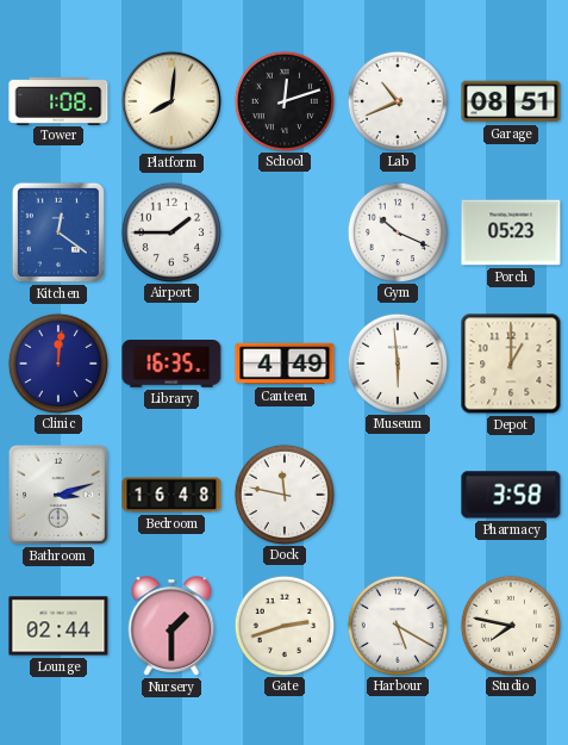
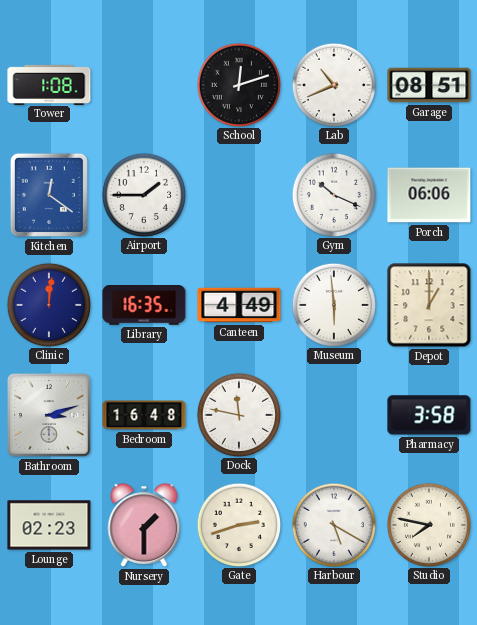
Platform: 8:01 -> none
Porch: 05:23 -> 06:06
Lounge: 02:44 -> 02:23
